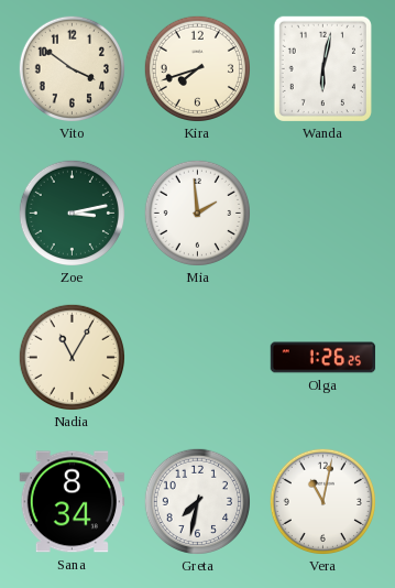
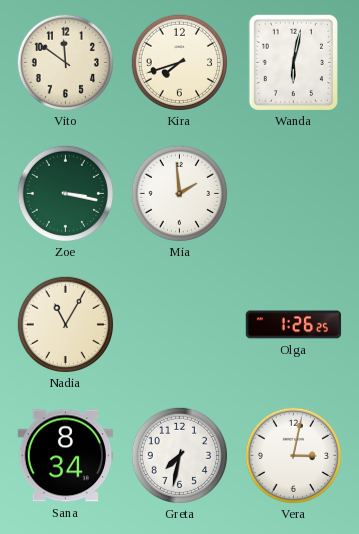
Vito: 3:51 -> 11:51
Zoe: 3:13 -> 3:17
Vera: 11:02 -> 3:02
